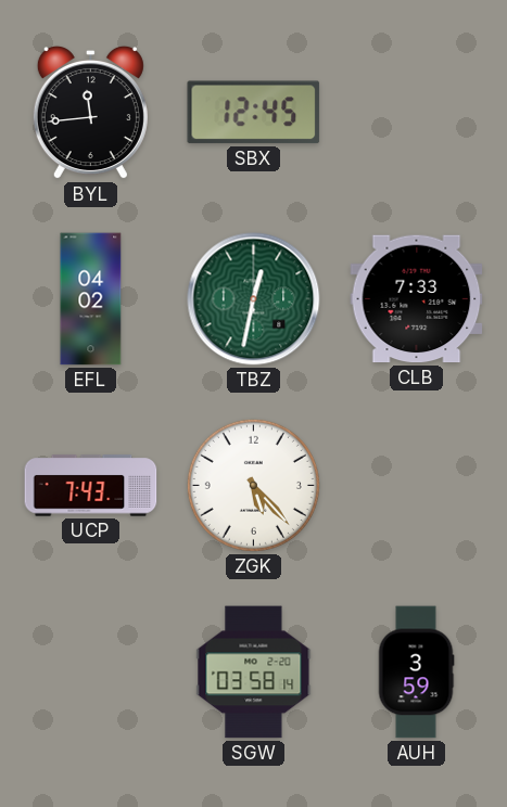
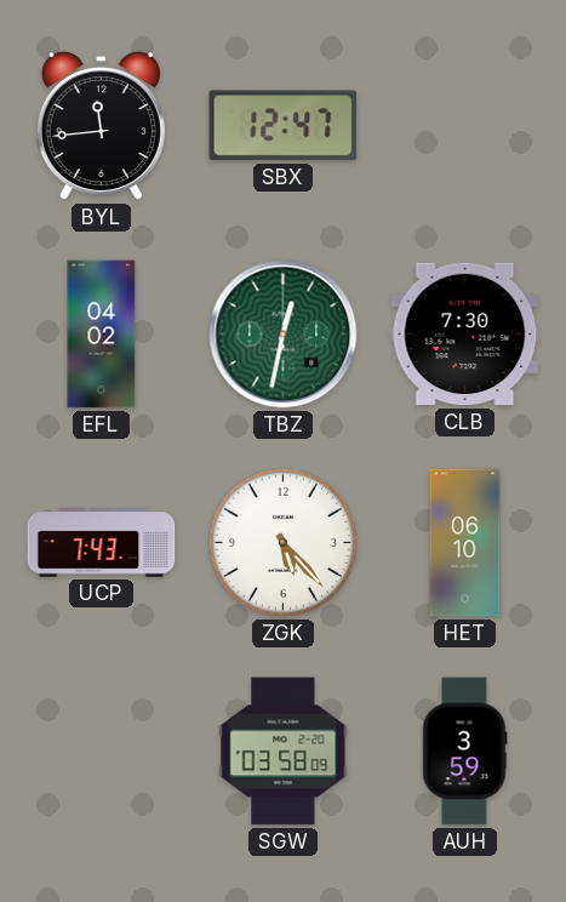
SBX: 12:45 -> 12:47
CLB: 7:33 -> 7:30
HET: none -> 06:10
SGW: 03:58:14 -> 03:58:09
